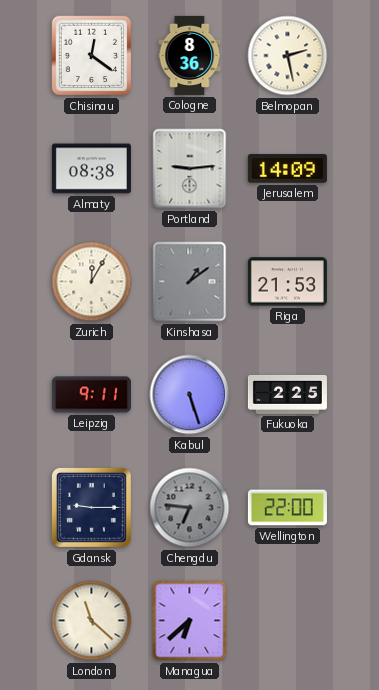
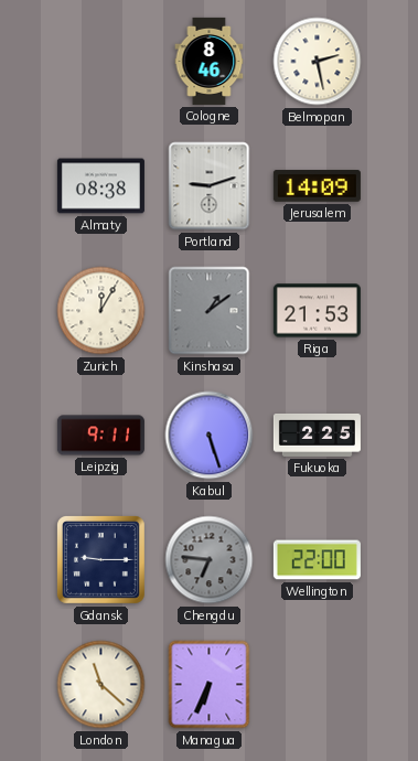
Chisinau: 12:21 -> none
Cologne: 8:36 -> 8:46
Portland: 9:14 -> 9:12
Managua: 6:38 -> 6:34
